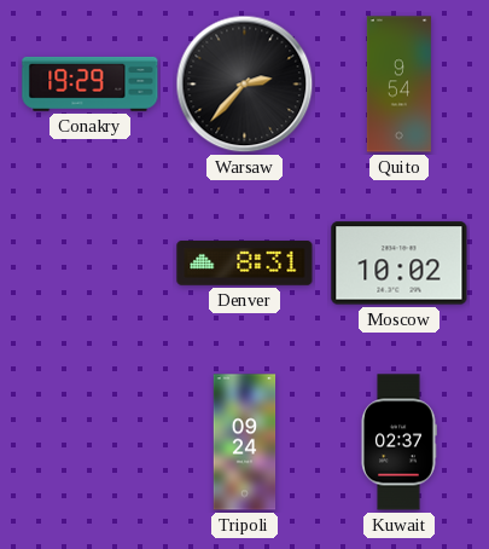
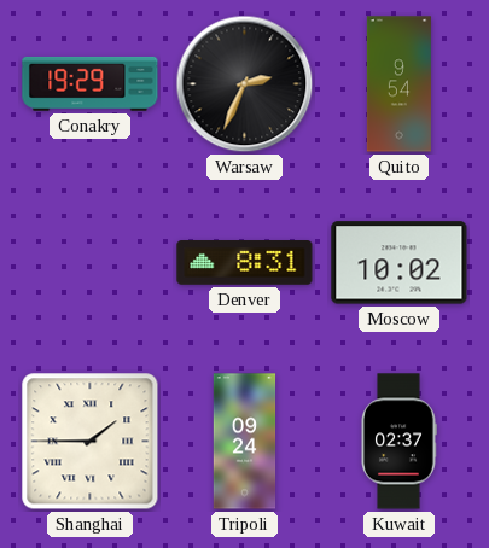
Warsaw: 2:37 -> 2:34
Shanghai: none -> 1:45
